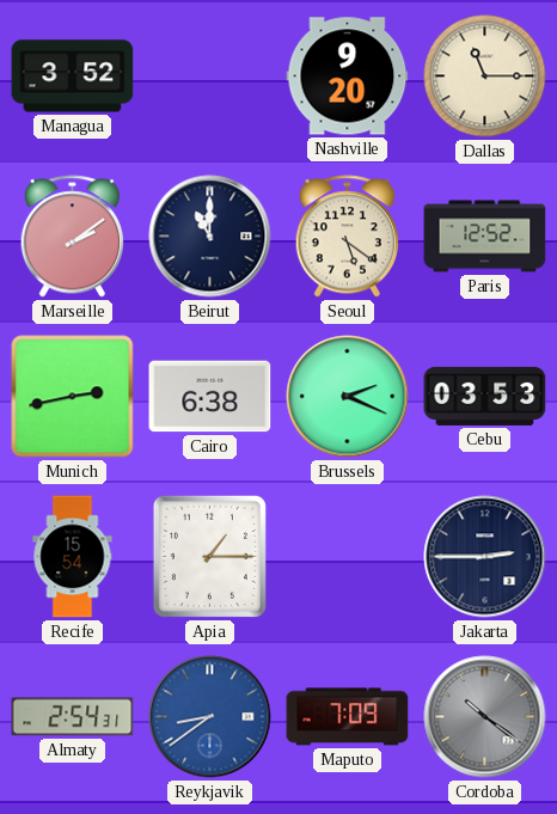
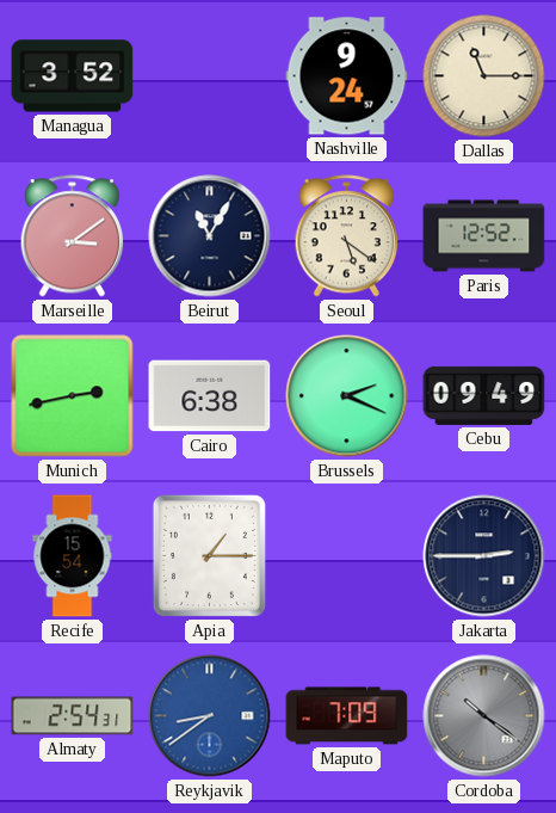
Nashville: 9:20 -> 9:24
Marseille: 2:09 -> 3:09
Beirut: 11:00 -> 11:05
Cebu: 03:53 -> 09:49
